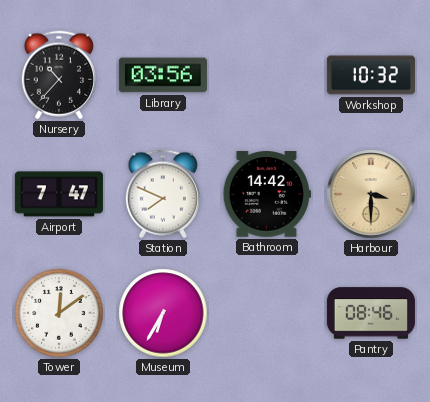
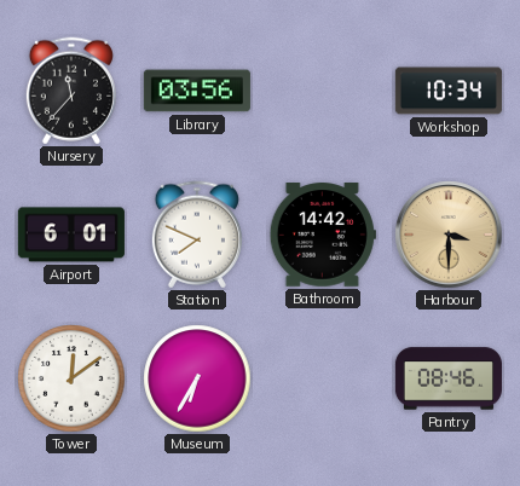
Nursery: 10:37 -> 11:37
Workshop: 10:32 -> 10:34
Airport: 7:47 -> 6:01
